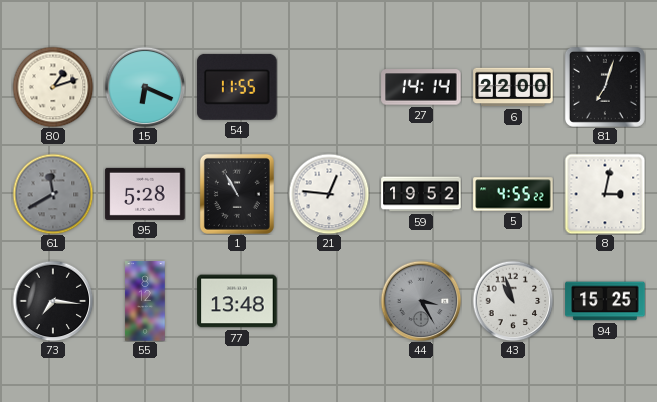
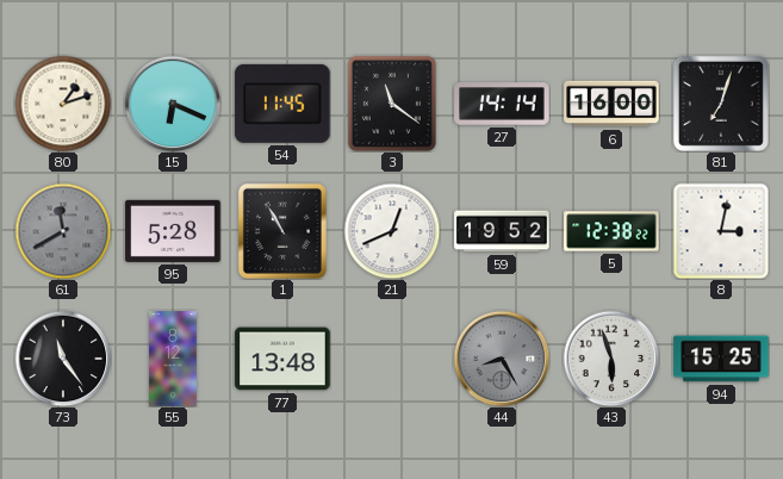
54: 11:55 -> 11:45
3: none -> 11:21
6: 22:00 -> 16:00
21: 12:46 -> 12:41
5: 4:55 -> 12:38
73: 7:16 -> 11:24
44: 3:25 -> 8:25
43: 10:57 -> 5:57
